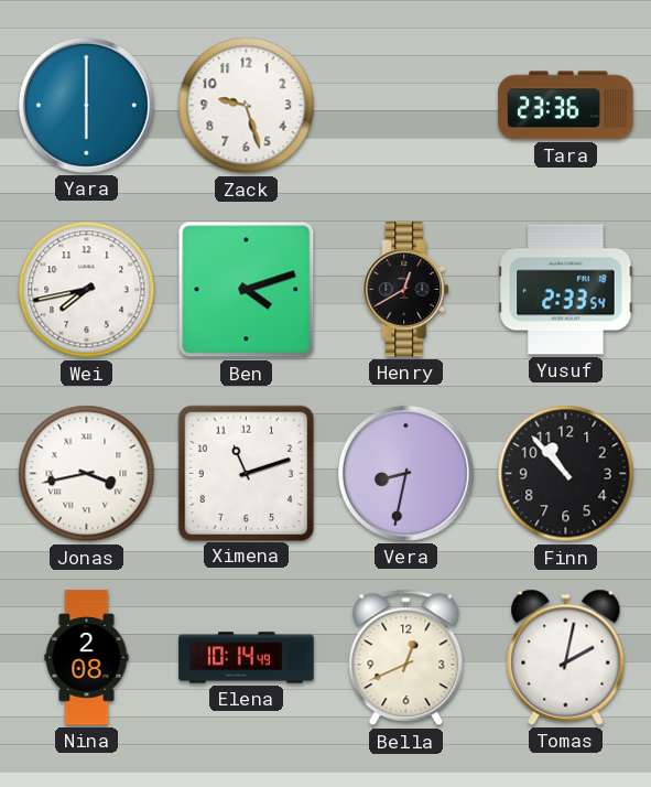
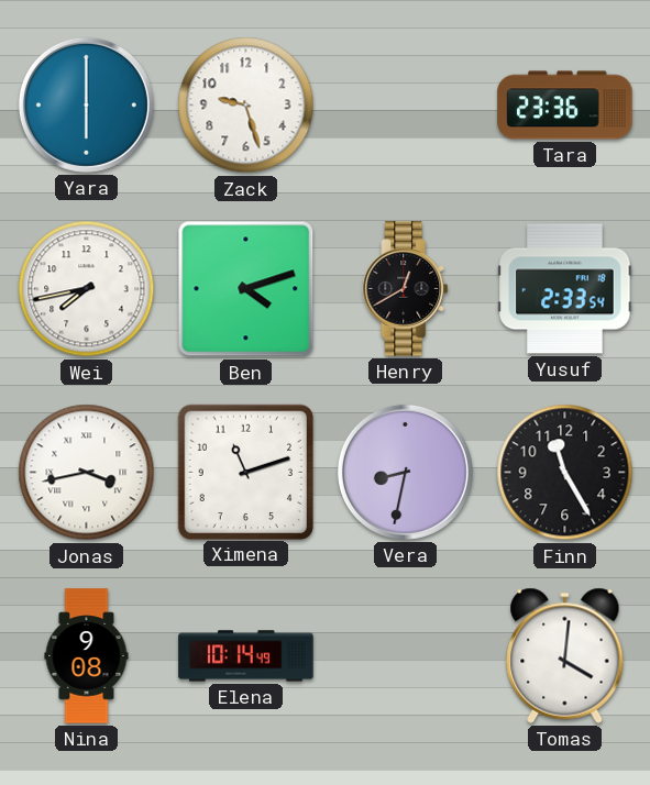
Finn: 10:53 -> 11:25
Nina: 2:08 -> 9:08
Bella: 12:41 -> none
Tomas: 2:02 -> 4:01
